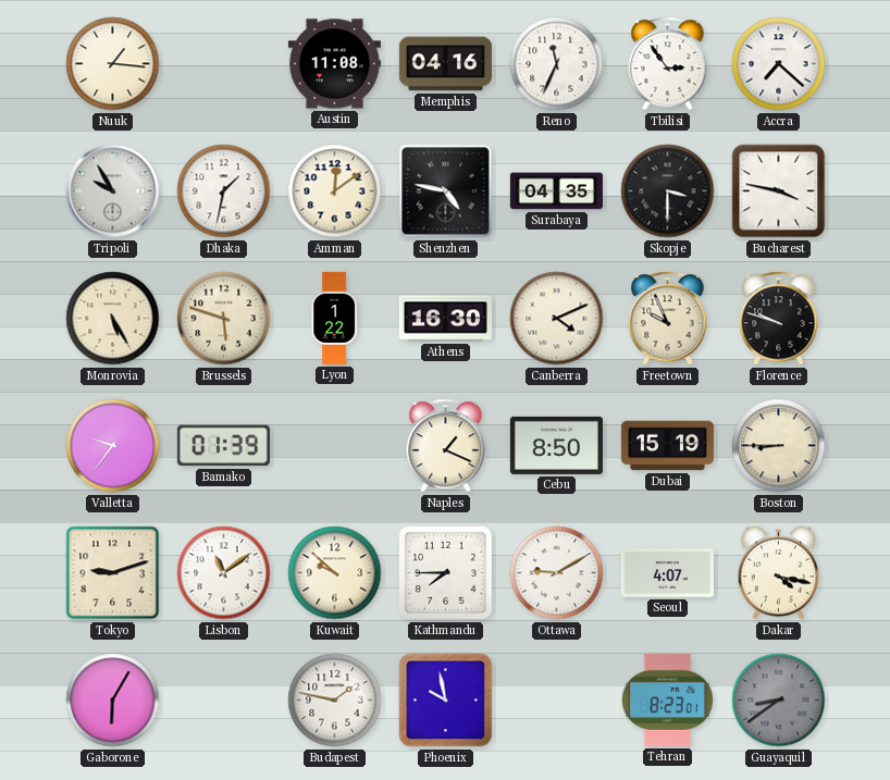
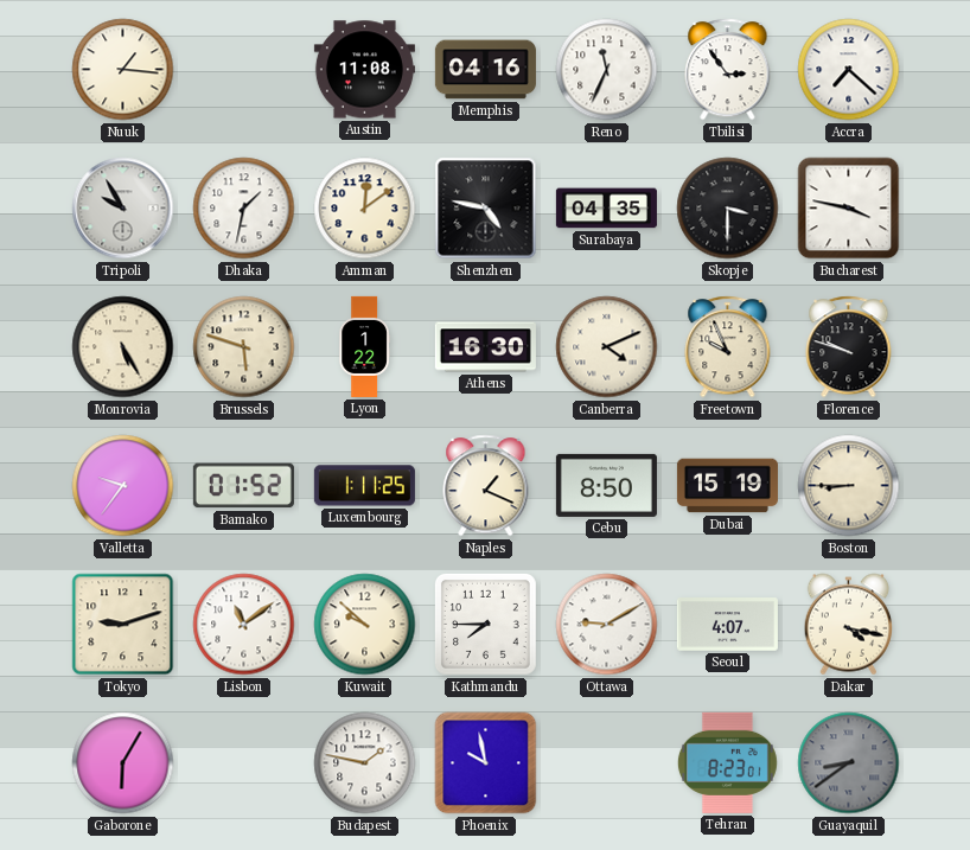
Bamako: 01:39 -> 01:52
Luxembourg: none -> 1:11
